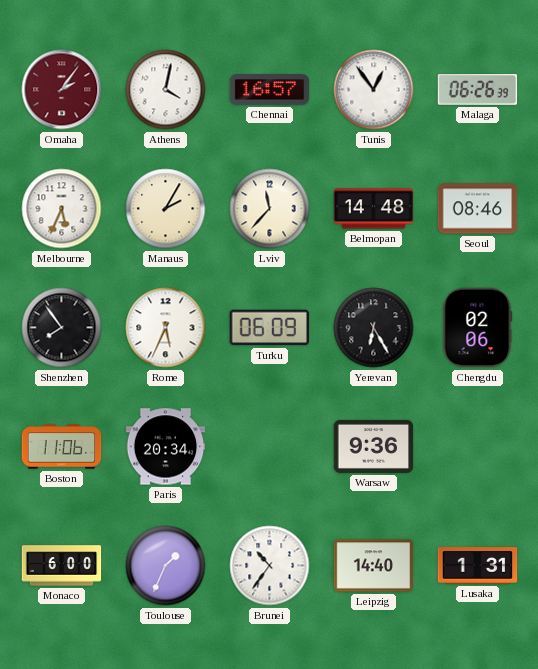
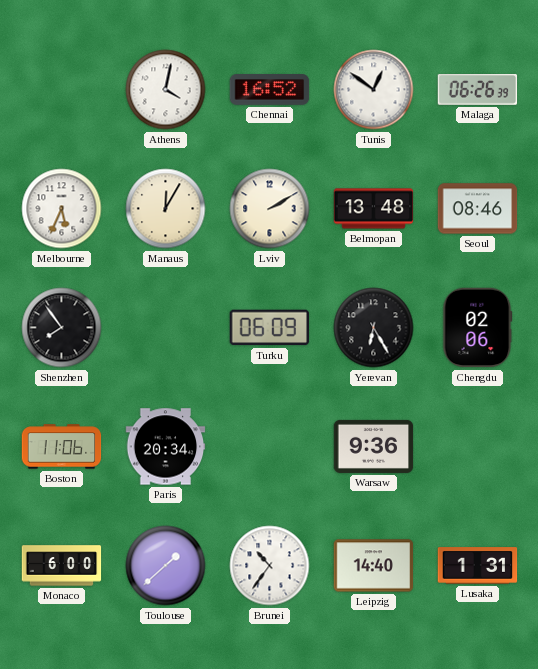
Omaha: 2:06 -> none
Chennai: 16:57 -> 16:52
Tunis: 12:54 -> 12:51
Manaus: 2:05 -> 12:05
Lviv: 11:37 -> 2:10
Belmopan: 14:48 -> 13:48
Rome: 5:34 -> none
Toulouse: 1:34 -> 1:38
